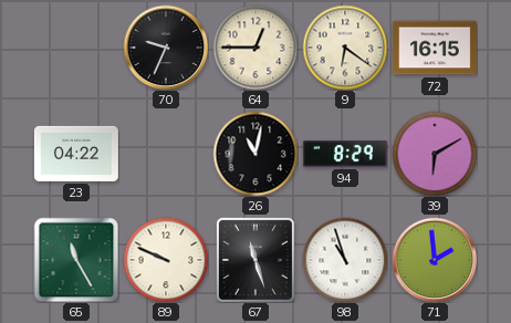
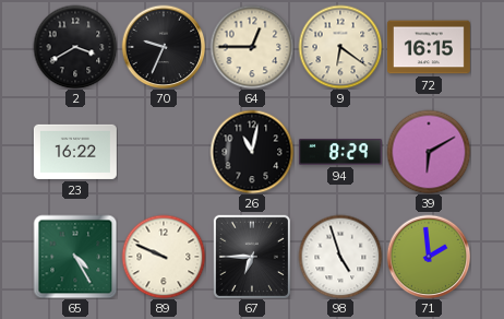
2: none -> 3:40
23: 04:22 -> 16:22
65: 11:25 -> 4:25
67: 11:27 -> 6:45
98: 10:57 -> 4:57
